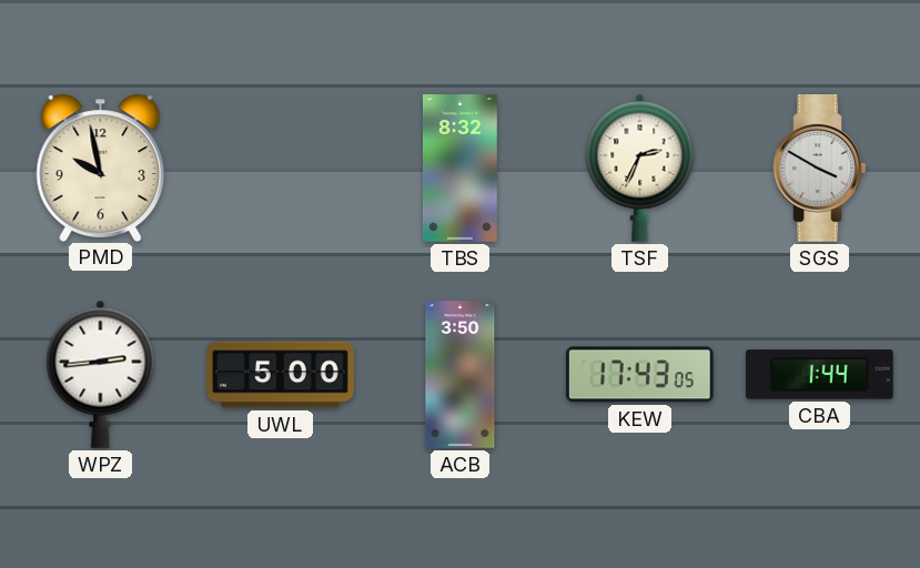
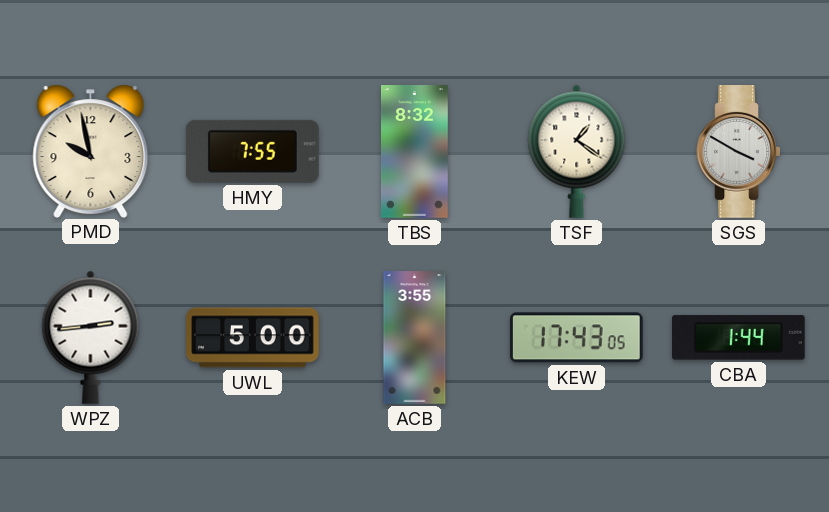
HMY: none -> 7:55
TSF: 2:34 -> 1:21
ACB: 3:50 -> 3:55
